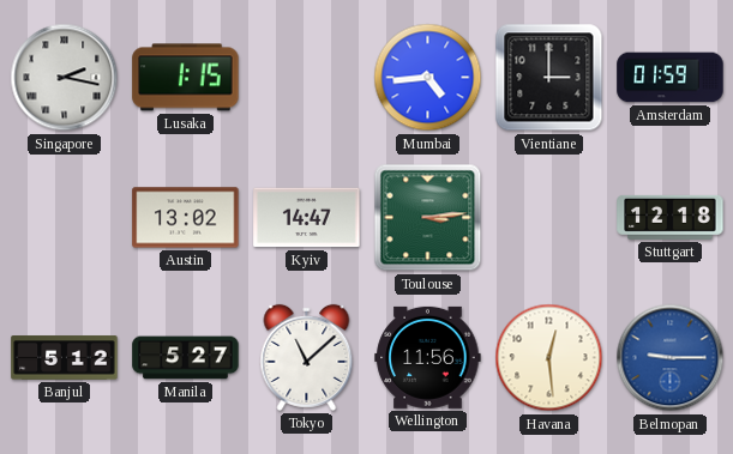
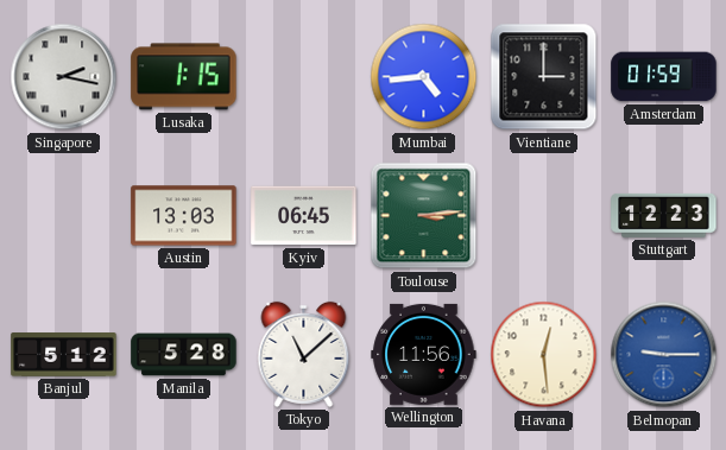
Austin: 13:02 -> 13:03
Kyiv: 14:47 -> 06:45
Stuttgart: 12:18 -> 12:23
Manila: 5:27 -> 5:28
